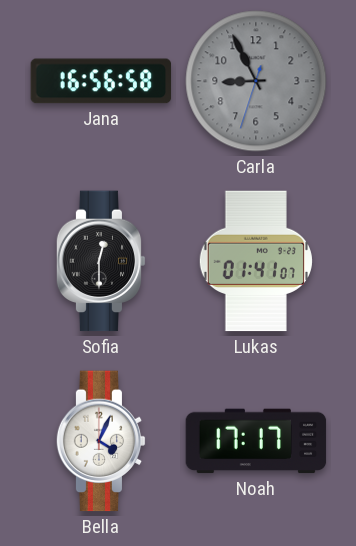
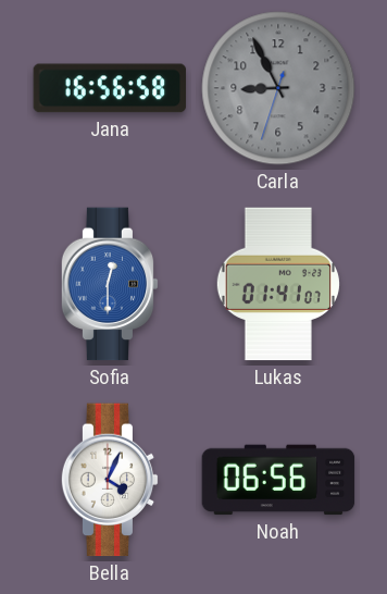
Sofia dial: black -> blue
Noah: 17:17 -> 06:56
